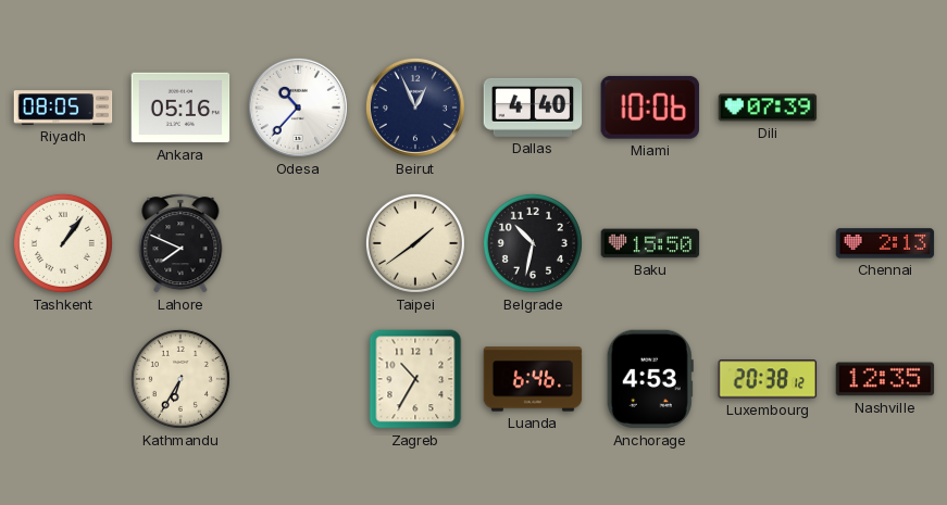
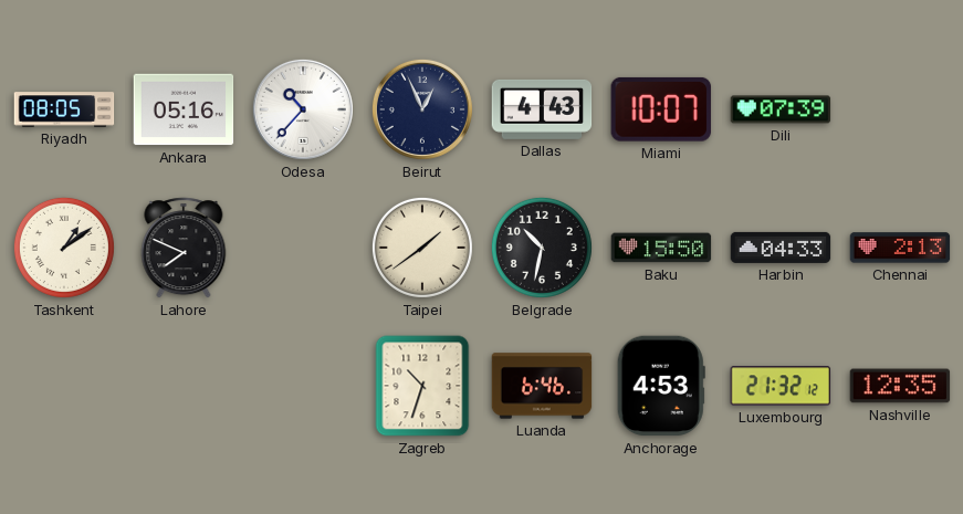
Dallas: 4:40 -> 4:43
Miami: 10:06 -> 10:07
Tashkent: 1:06 -> 1:09
Harbin: none -> 04:33
Kathmandu: 6:35 -> none
Zagreb: 10:35 -> 10:33
Luxembourg: 20:38 -> 21:32
